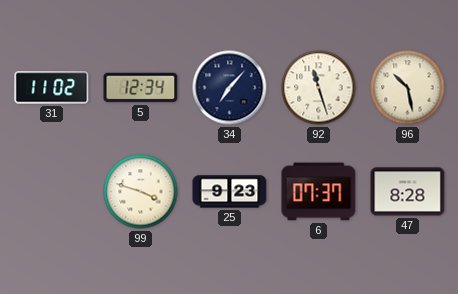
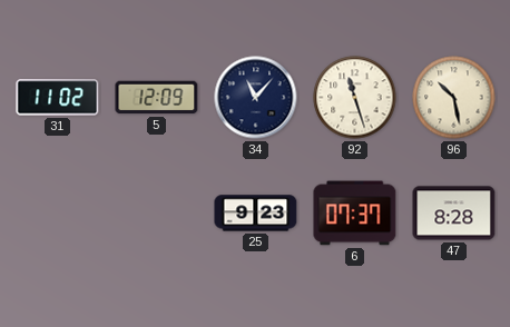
5: 12:34 -> 12:09
34: 7:07 -> 11:07
99: 3:48 -> none
